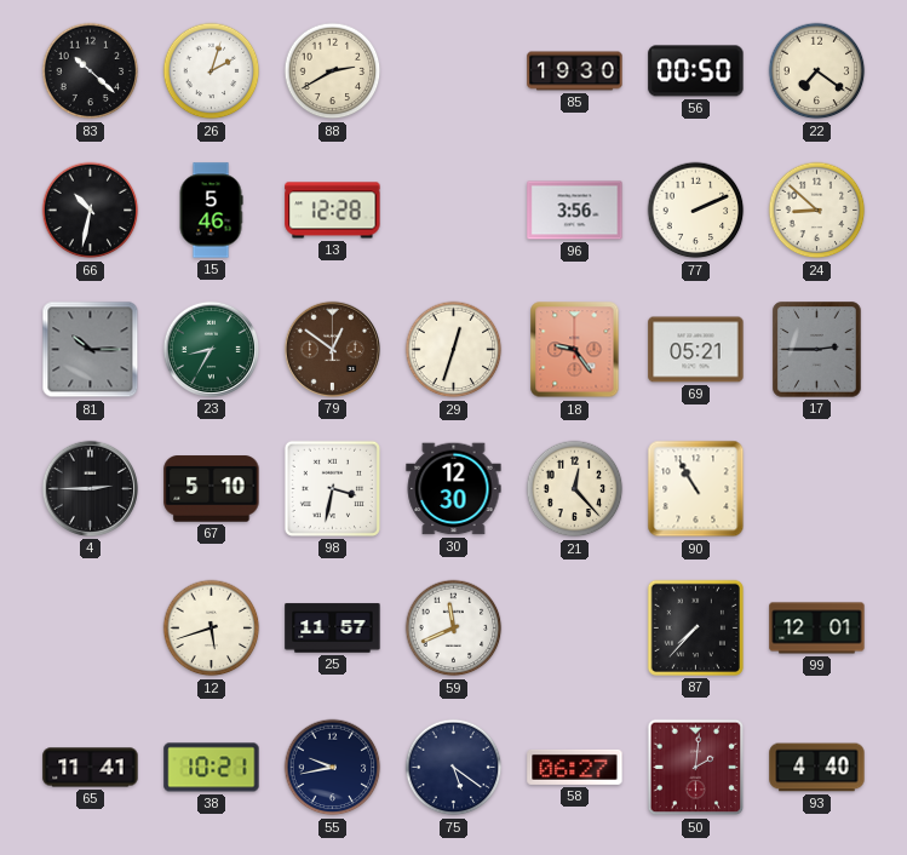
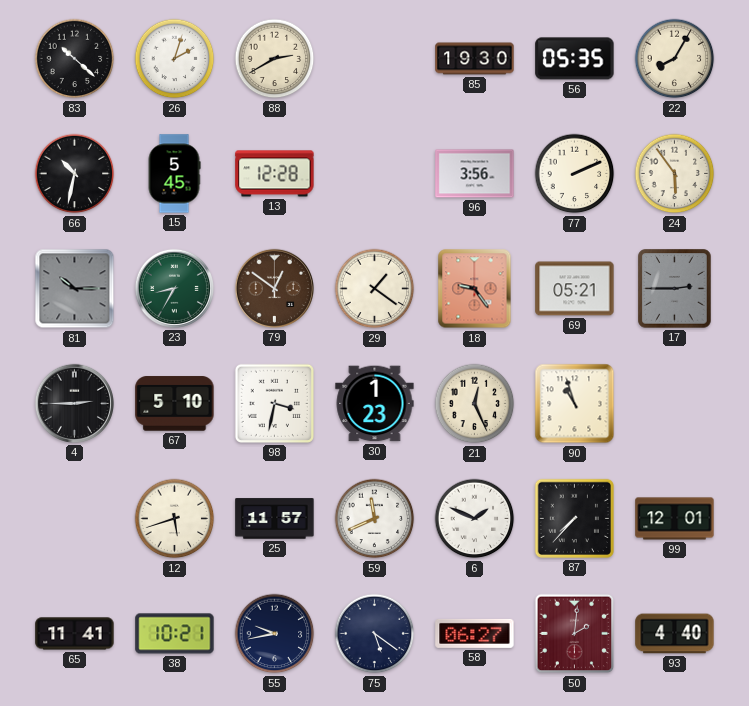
56: 00:50 -> 05:35
22: 7:21 -> 8:05
15: 5:46 -> 5:45
24: 8:52 -> 5:54
29: 12:33 -> 1:21
30: 12:30 -> 1:23
21: 12:23 -> 12:26
90: 10:55 -> 10:57
6: none -> 1:49
